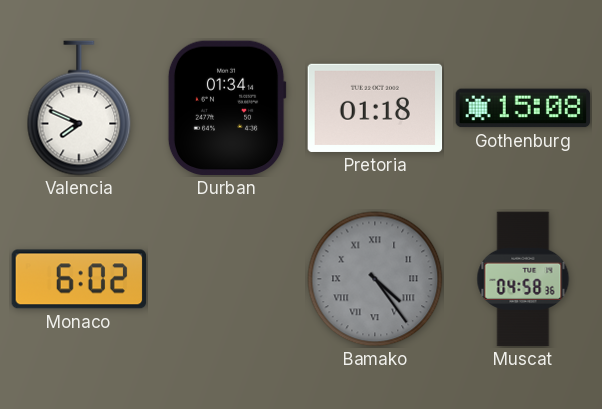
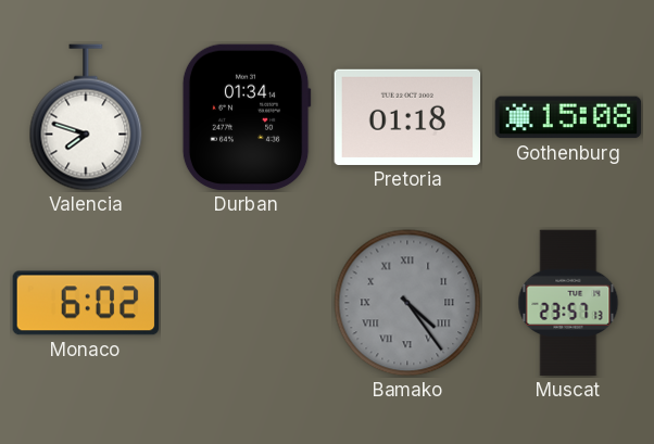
Valencia: 7:49 -> 7:48
Muscat: 04:58 -> 23:57
